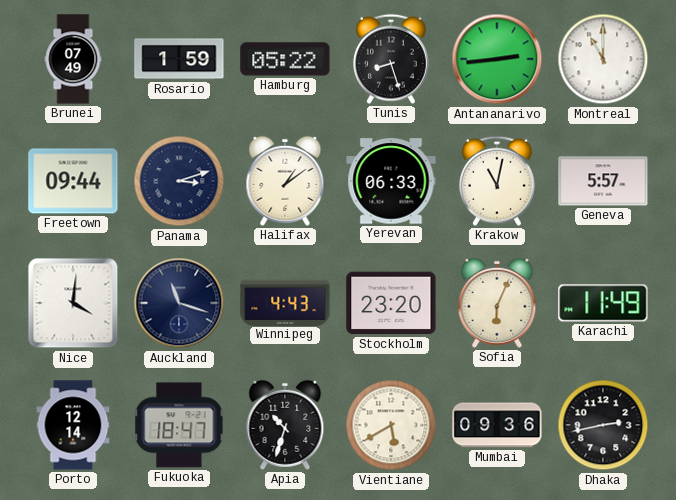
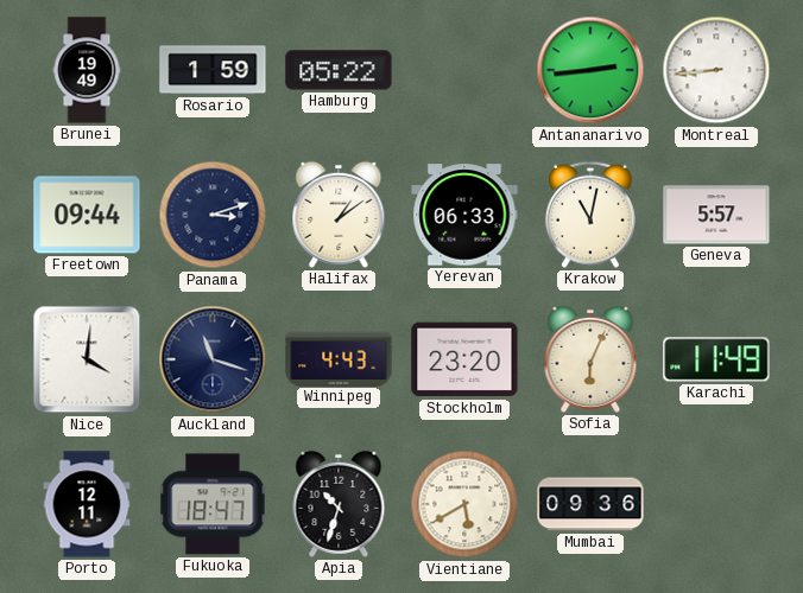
Brunei: 07:49 -> 19:49
Tunis: 8:27 -> none
Montreal: 11:00 -> 8:44
Porto: 12:14 -> 12:11
Dhaka: 2:43 -> none
